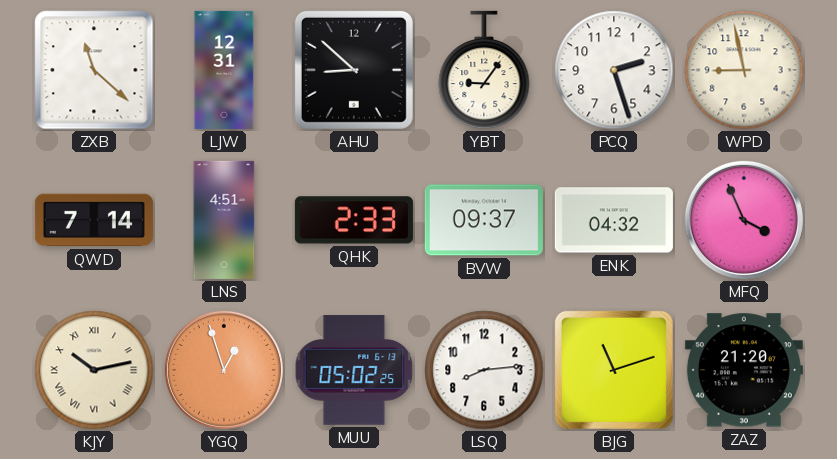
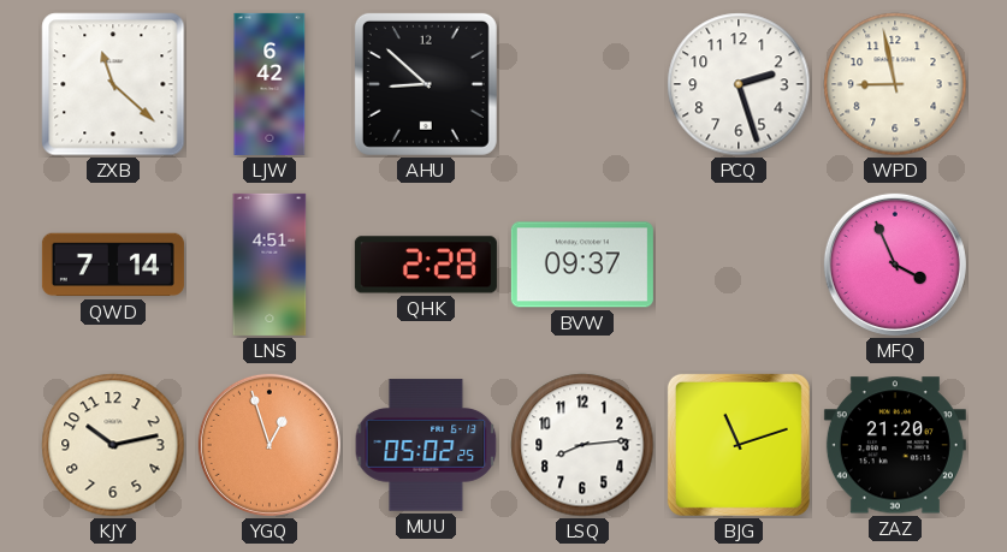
LJW: 12:31 -> 6:42
YBT: 9:06 -> none
QHK: 2:33 -> 2:28
ENK: 04:32 -> none
KJY numerals: Roman -> Arabic
